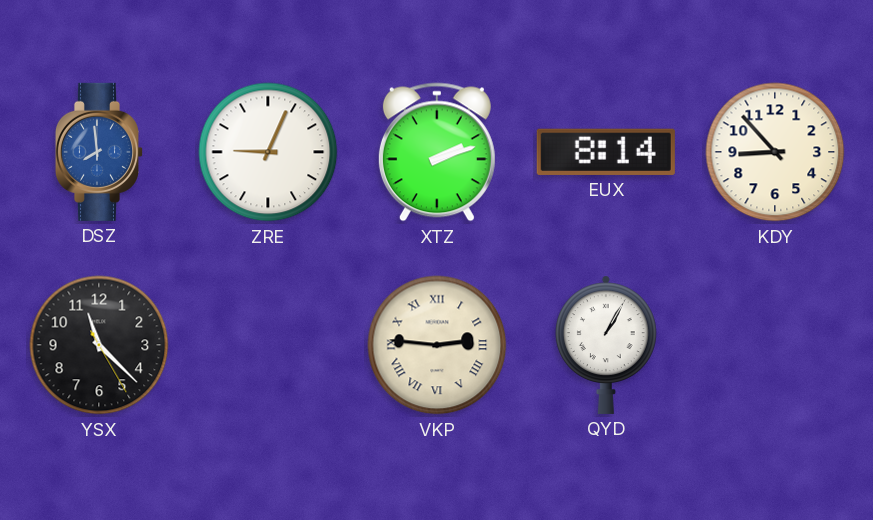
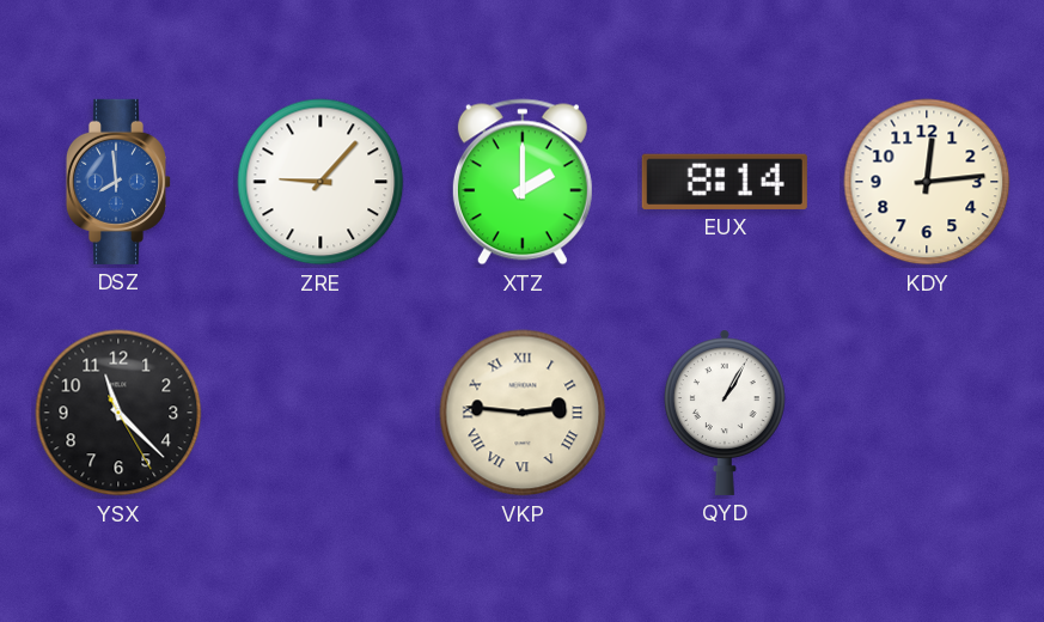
ZRE: 9:04 -> 9:07
XTZ: 2:12 -> 2:00
KDY: 8:53 -> 12:14
